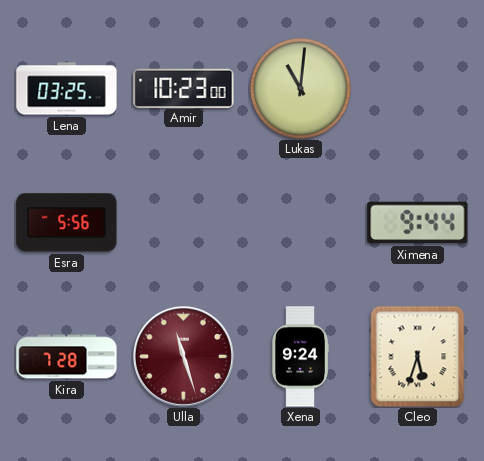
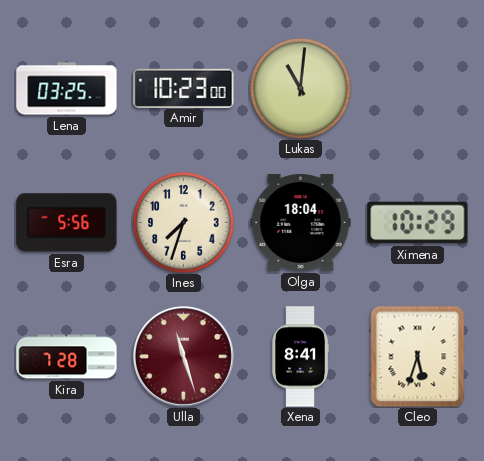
Ines: none -> 7:33
Olga: none -> 18:04
Ximena: 9:44 -> 10:29
Xena: 9:24 -> 8:41
